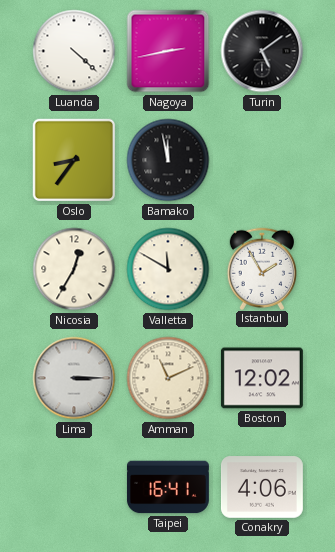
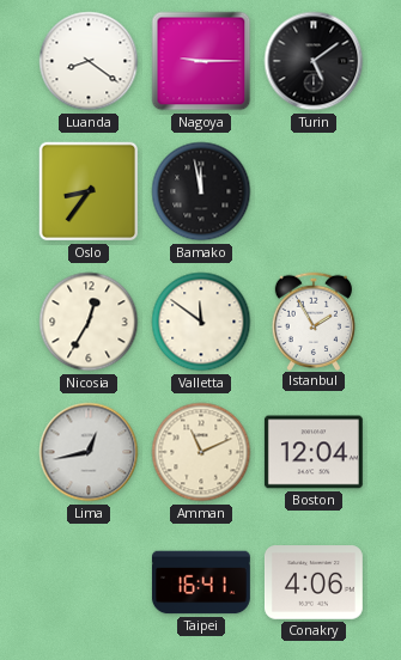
Luanda: 4:22 -> 8:21
Nagoya: 2:43 -> 9:15
Valletta: 11:50 -> 11:51
Lima: 3:15 -> 12:43
Boston: 12:02 -> 12:04
